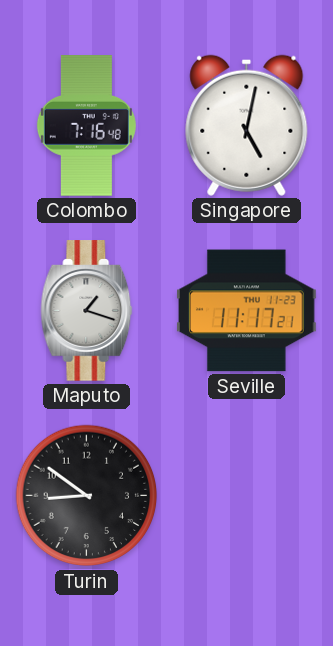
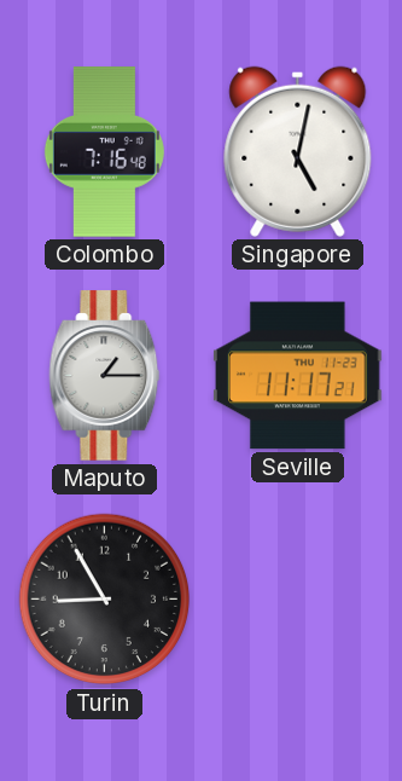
Maputo: 1:18 -> 1:15
Turin: 8:51 -> 8:55
